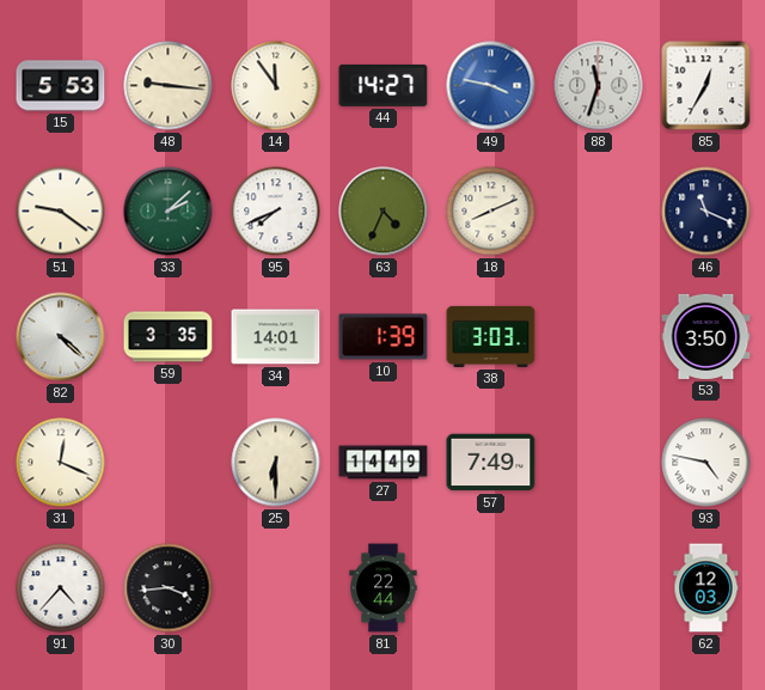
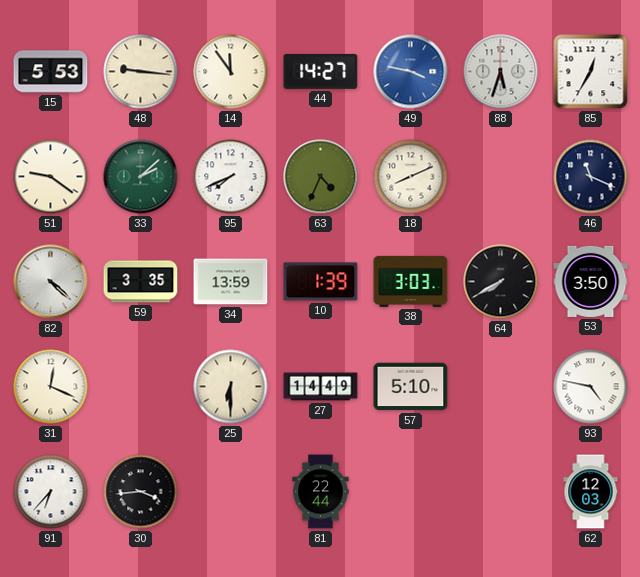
88: 11:33 -> 5:33
34: 14:01 -> 13:59
64: none -> 7:40
57: 7:49 -> 5:10
91: 4:37 -> 6:37
